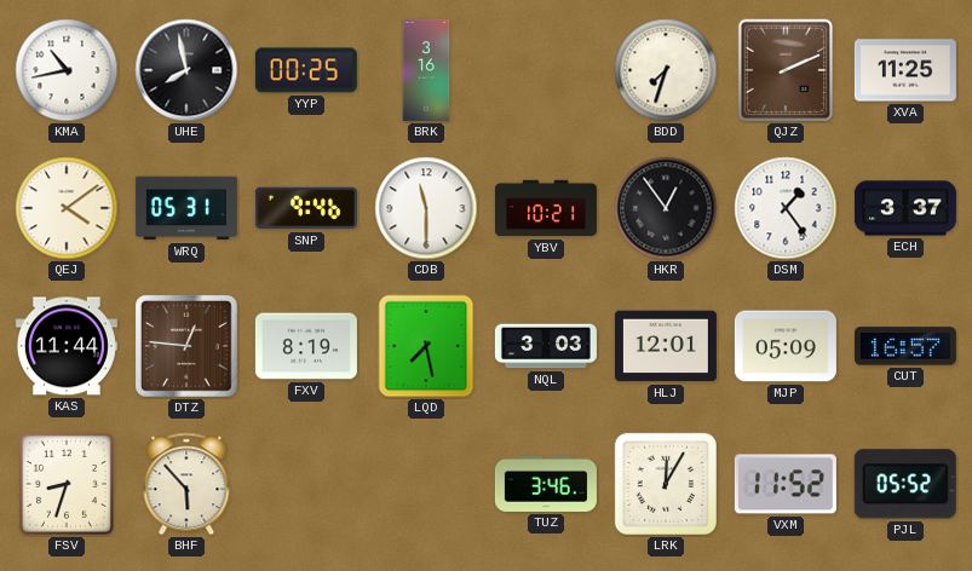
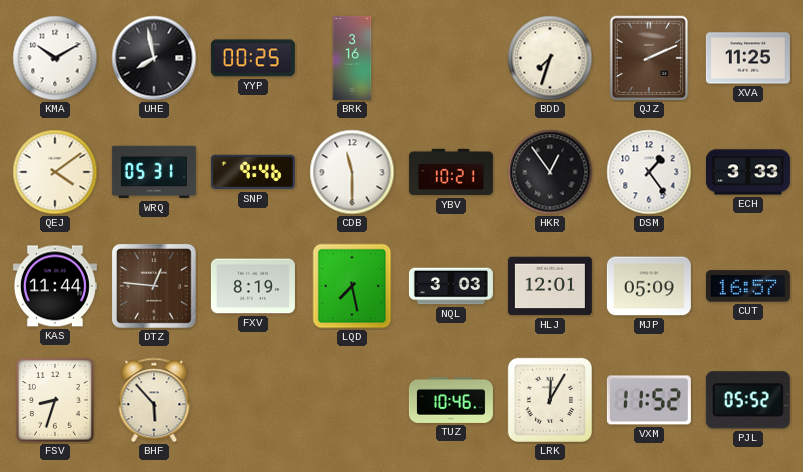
KMA: 10:43 -> 10:10
ECH: 3:37 -> 3:33
TUZ: 3:46 -> 10:46
